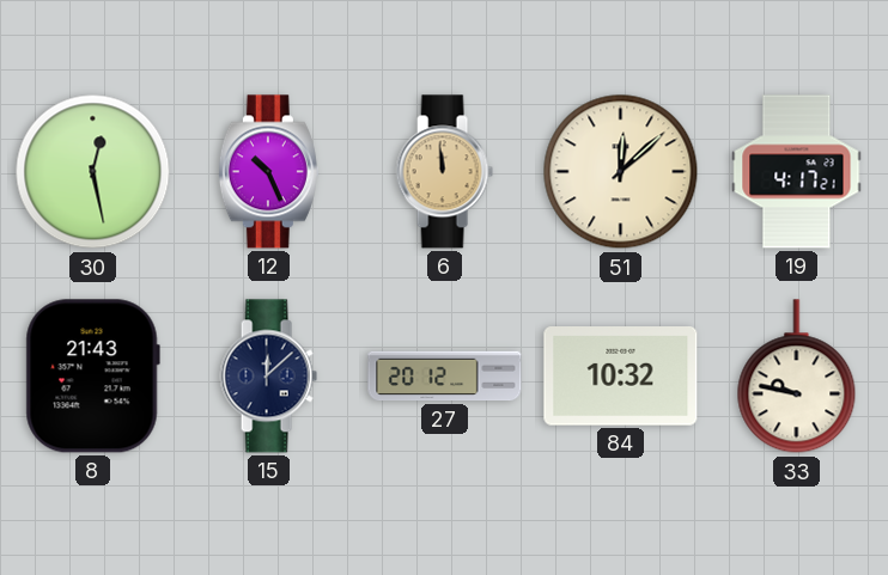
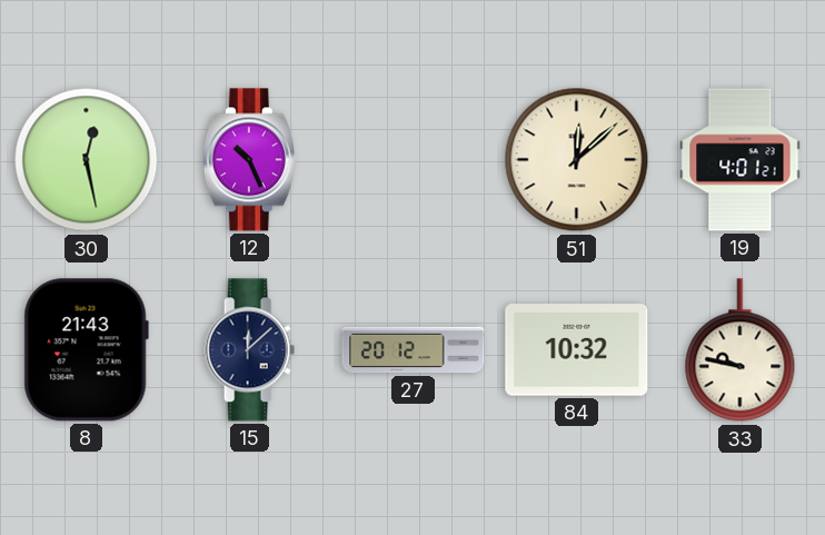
6: 11:59 -> none
19: 4:17 -> 4:01
